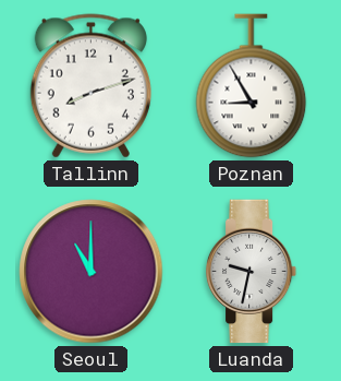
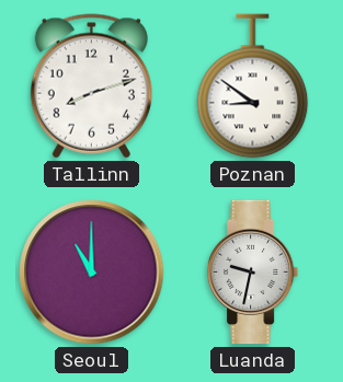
Poznan: 8:55 -> 8:51
